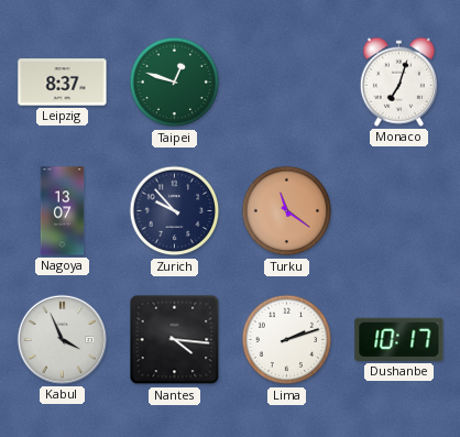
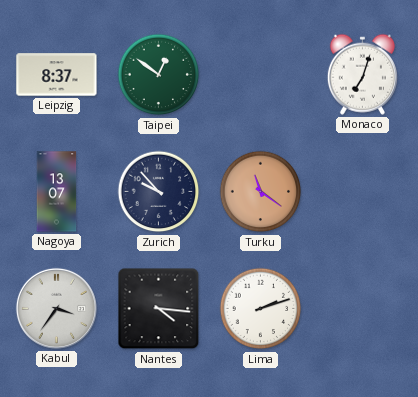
Taipei: 12:48 -> 12:51
Kabul: 3:56 -> 3:36
Dushanbe: 10:17 -> none
